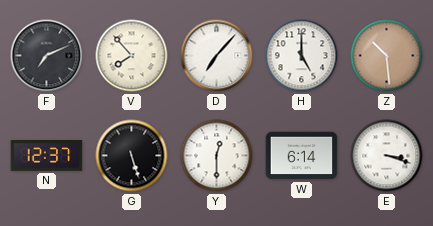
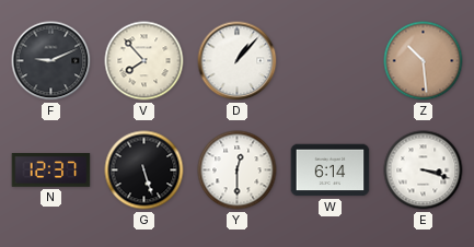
F: 7:11 -> 9:11
D: 7:07 -> 1:07
H: 5:00 -> none
